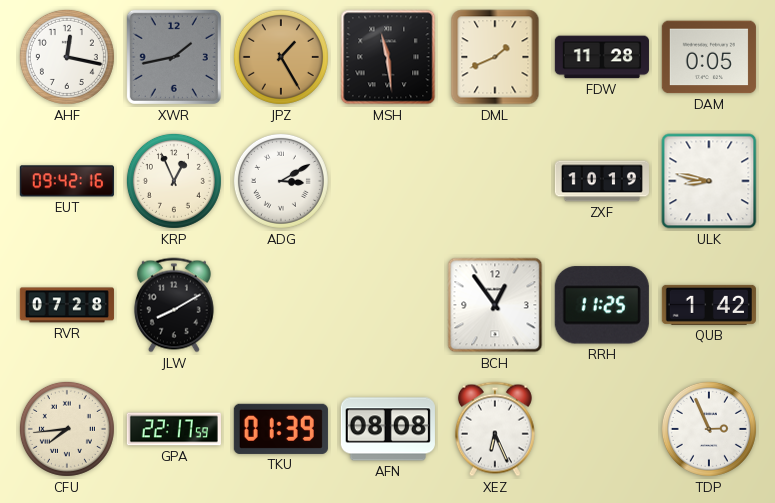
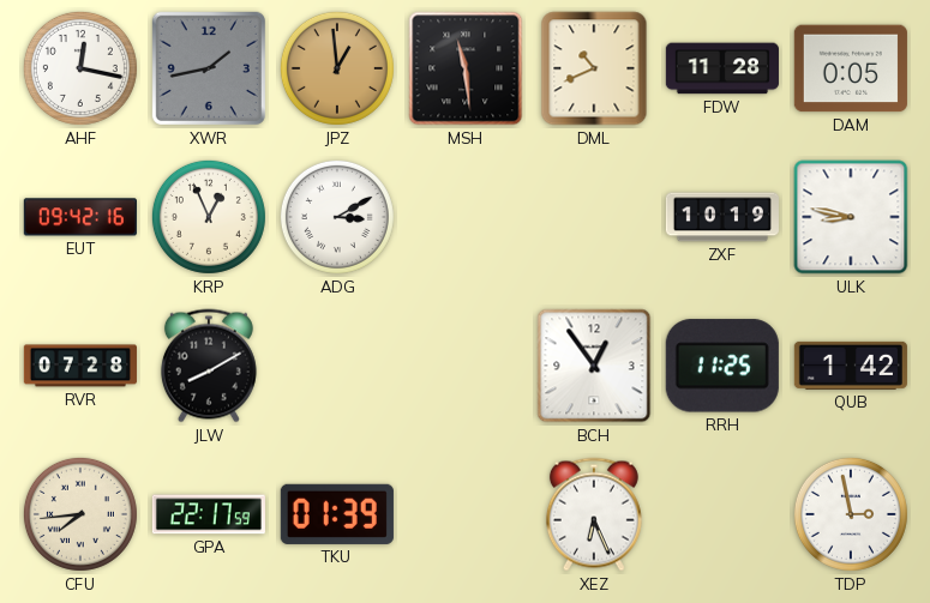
JPZ: 1:25 -> 12:59
DML: 1:41 -> 10:41
AFN: 08:08 -> none
TDP: 2:56 -> 2:58
